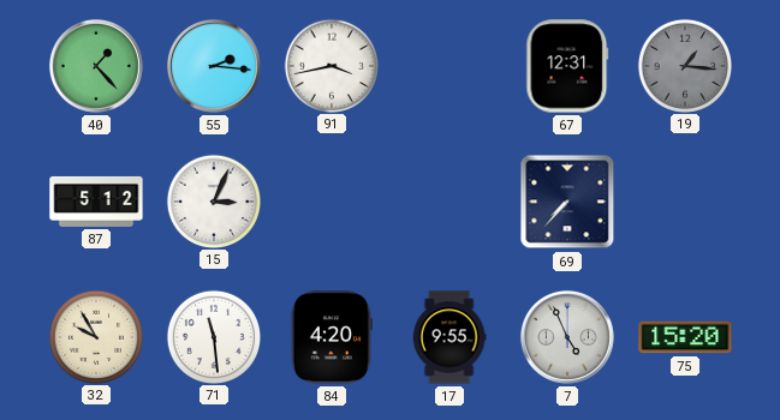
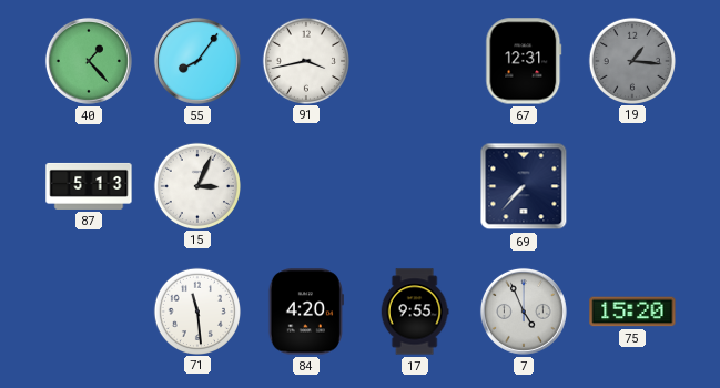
55: 2:16 -> 8:06
87: 5:12 -> 5:13
32: 9:55 -> none
